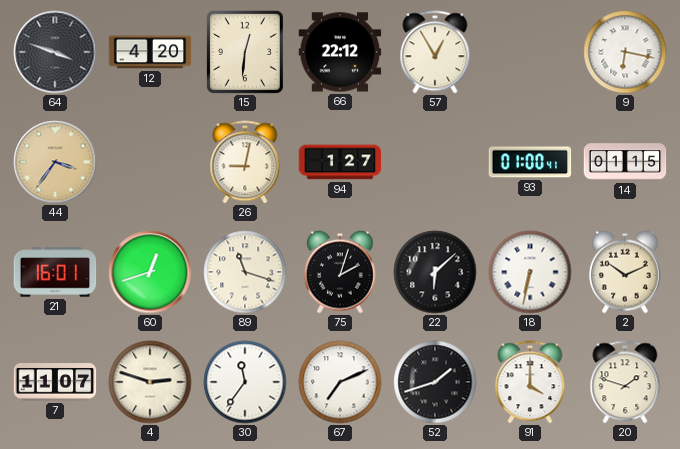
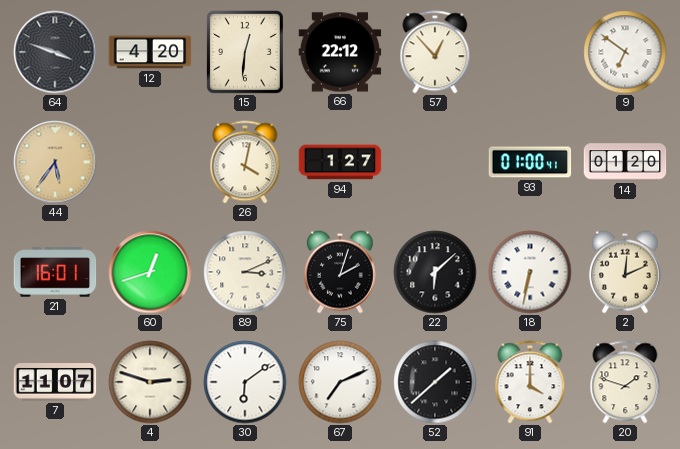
57: 12:55 -> 12:53
9: 6:17 -> 6:51
44: 3:36 -> 5:36
26: 9:02 -> 4:02
14: 01:15 -> 01:20
89: 11:18 -> 3:11
2: 10:11 -> 12:11
30: 11:36 -> 6:09
52: 1:42 -> 1:38
